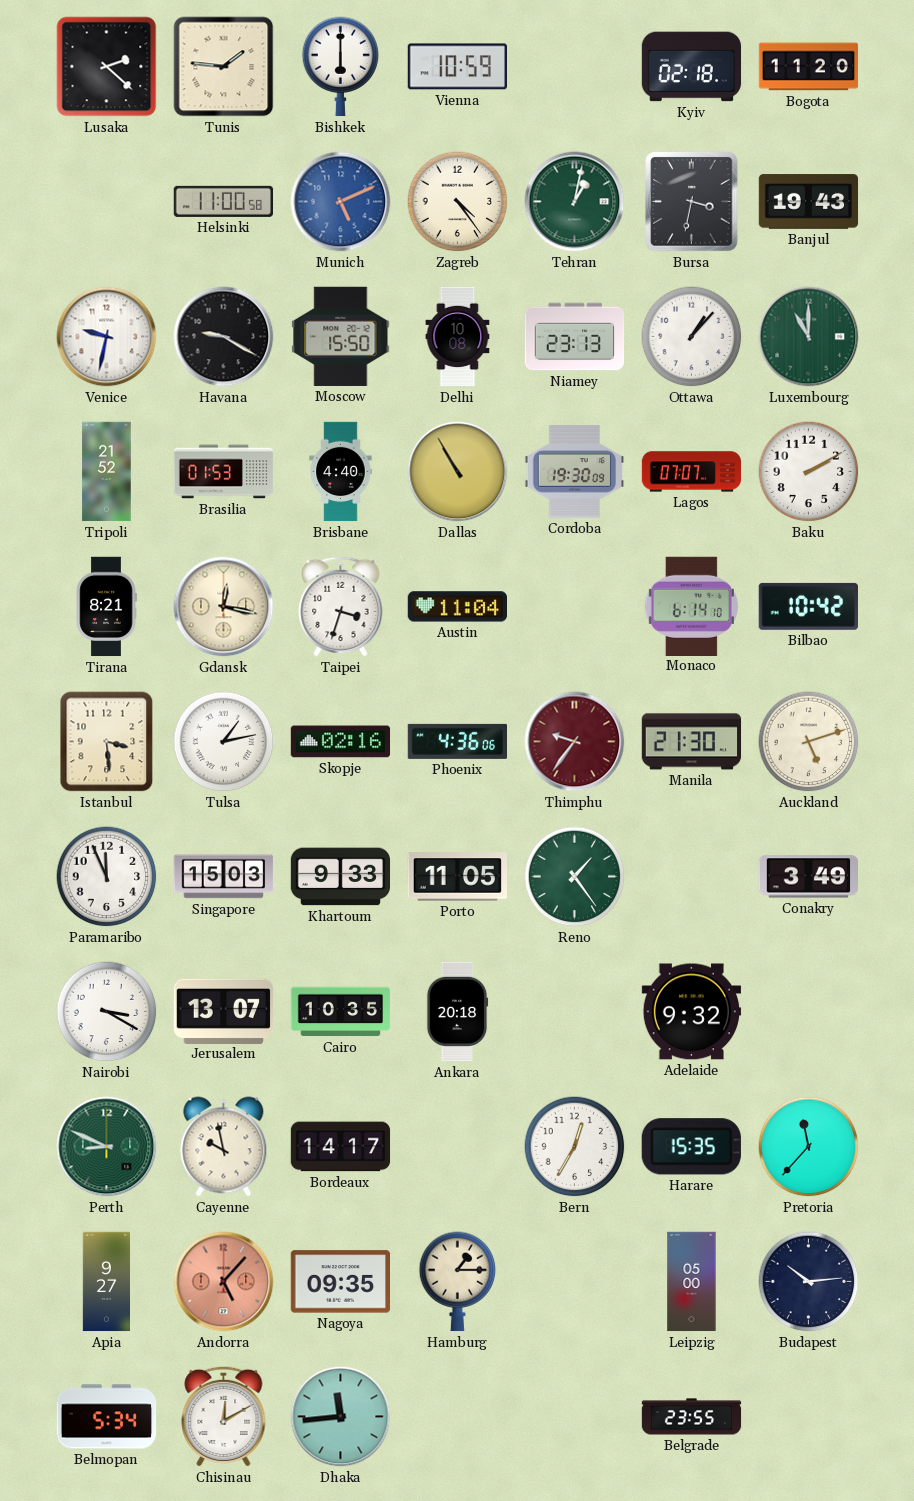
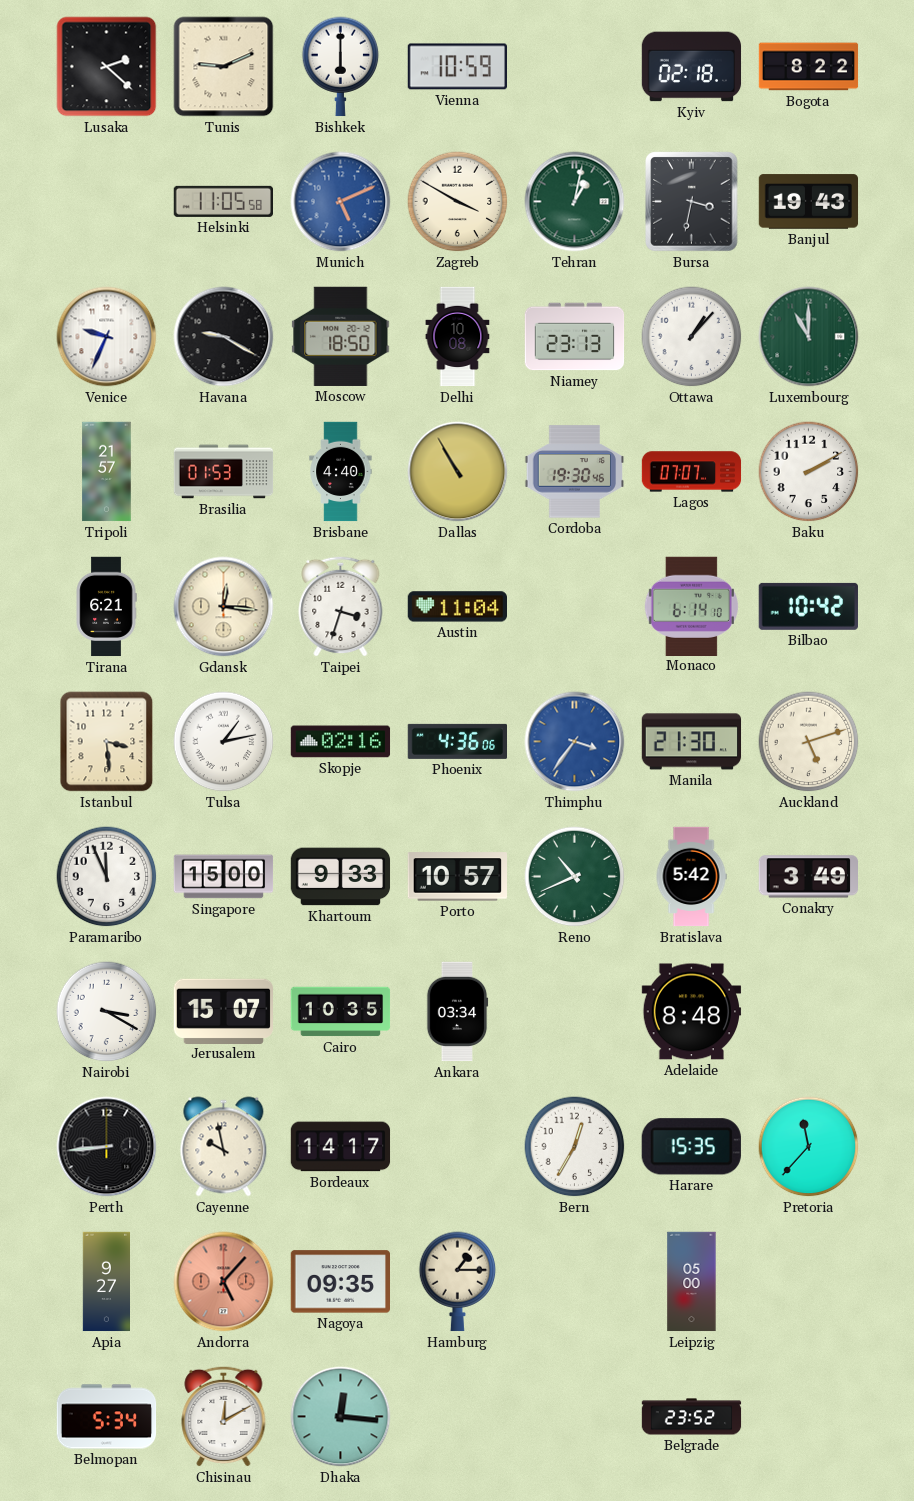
Tunis: 1:46 -> 9:11
Bogota: 11:20 -> 8:22
Helsinki: 11:00 -> 11:05
Zagreb: 4:24 -> 3:50
Venice: 9:32 -> 9:34
Moscow: 15:50 -> 18:50
Tripoli: 21:52 -> 21:57
Cordoba: 19:30:09 -> 19:30:46
Tirana: 8:21 -> 6:21
Gdansk: 12:17 -> 12:16
Thimphu: 9:36 -> 3:36
Thimphu dial: burgundy -> blue
Singapore: 15:03 -> 15:00
Porto: 11:05 -> 10:57
Reno: 1:24 -> 10:41
Bratislava: none -> 5:42
Jerusalem: 13:07 -> 15:07
Ankara: 20:18 -> 03:34
Adelaide: 9:32 -> 8:48
Perth: 8:49 -> 8:44
Perth dial: green -> black
Budapest: 10:14 -> none
Dhaka: 11:44 -> 12:16
Belgrade: 23:55 -> 23:52
